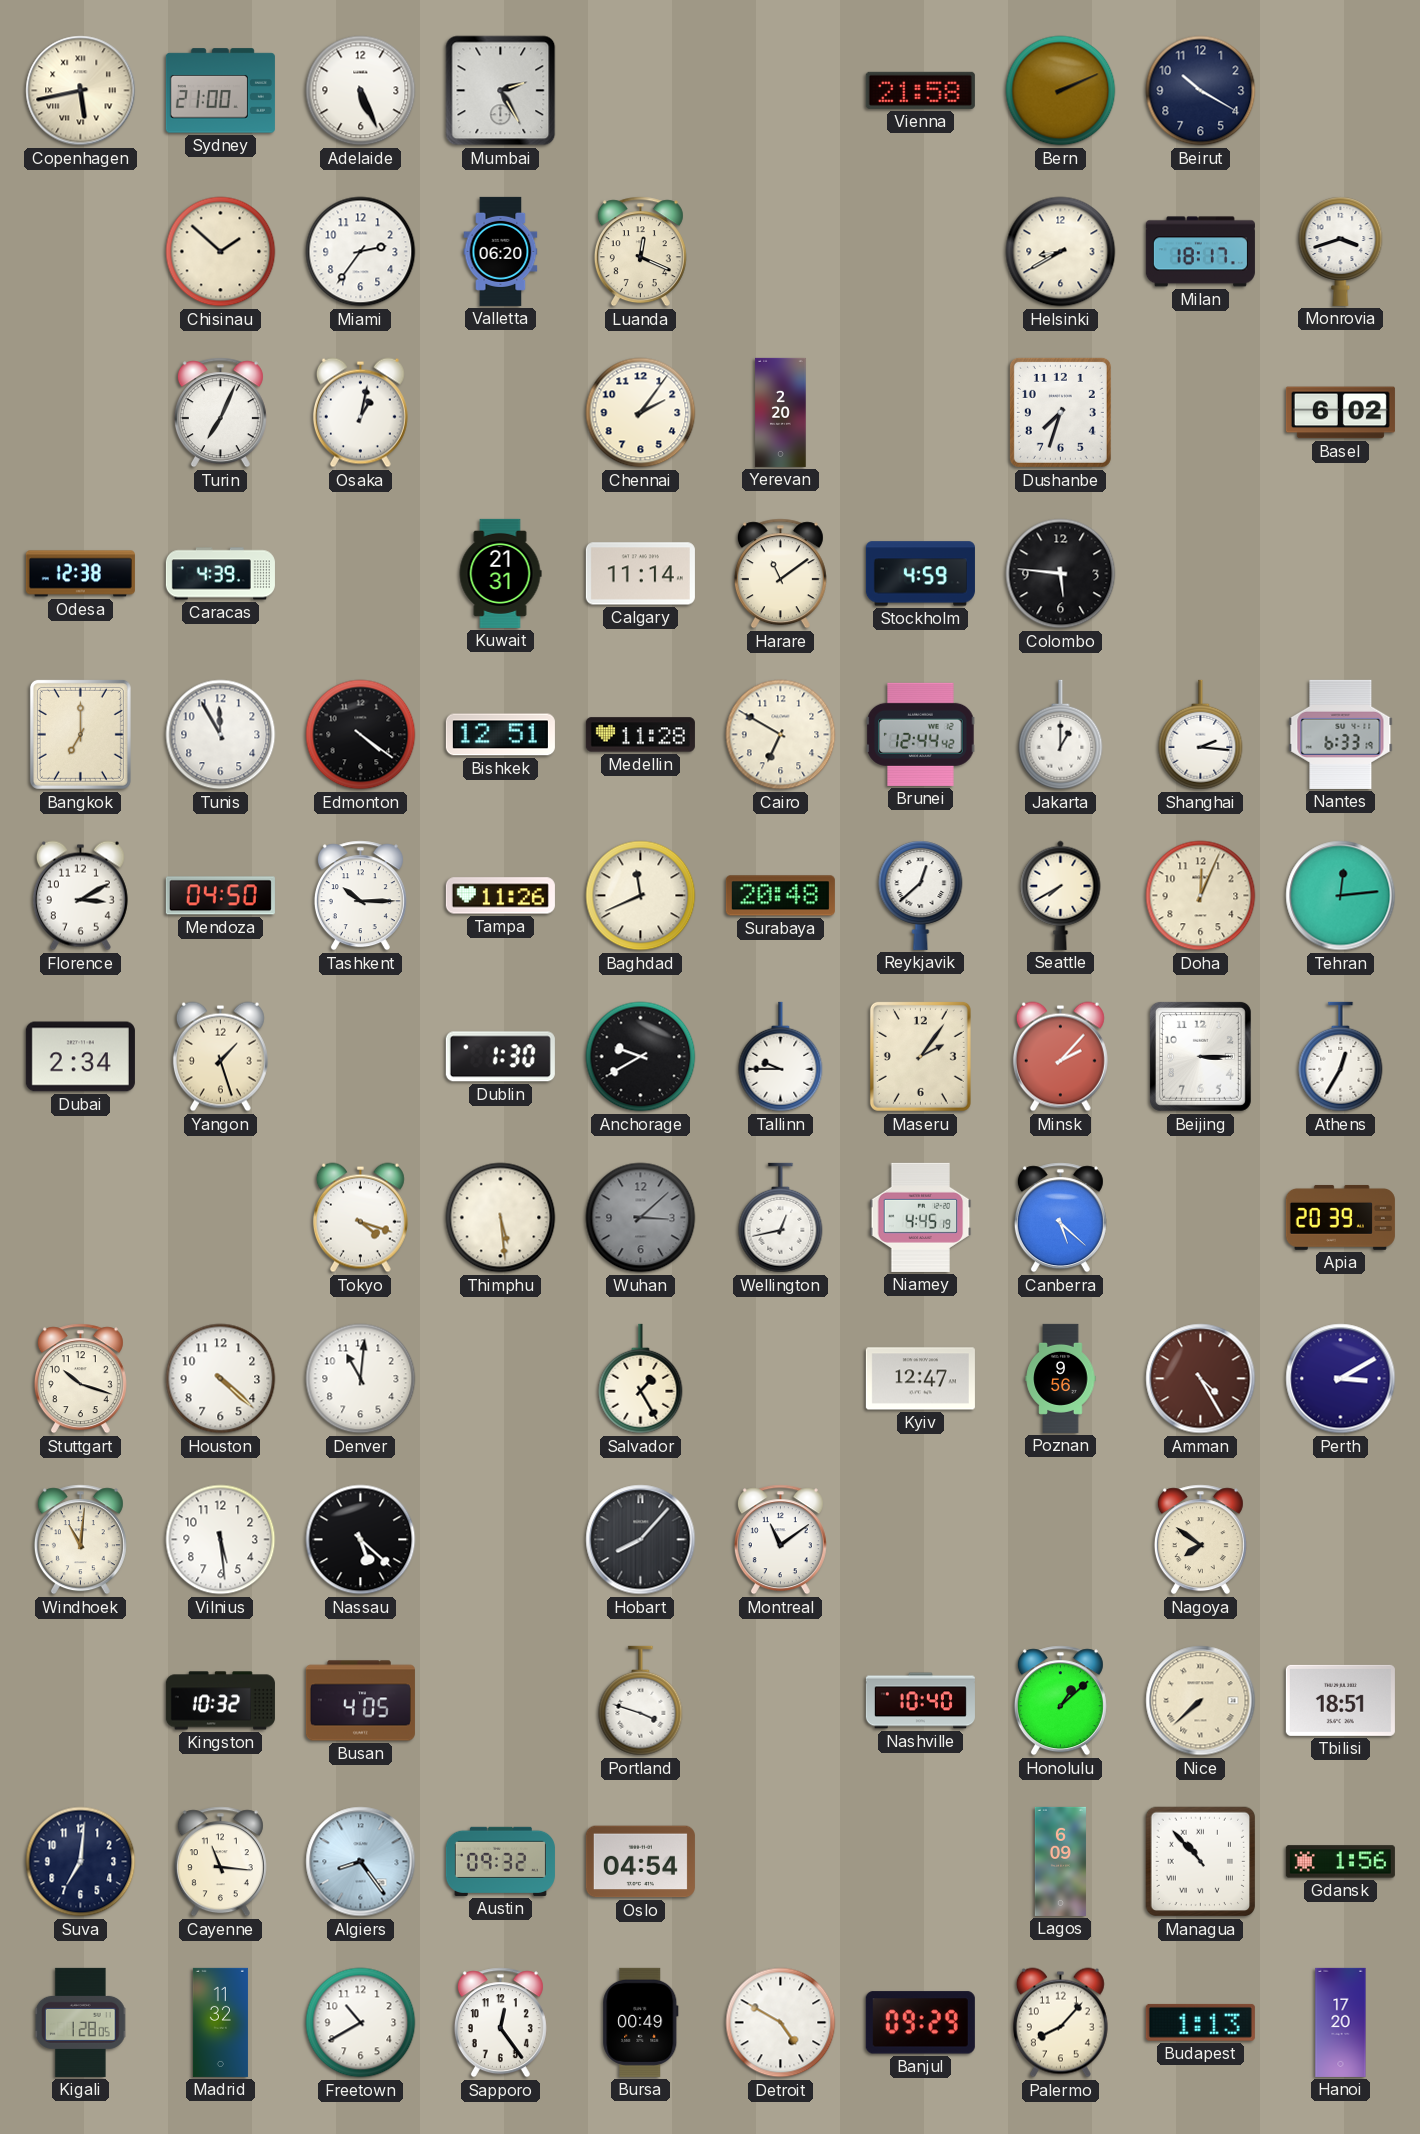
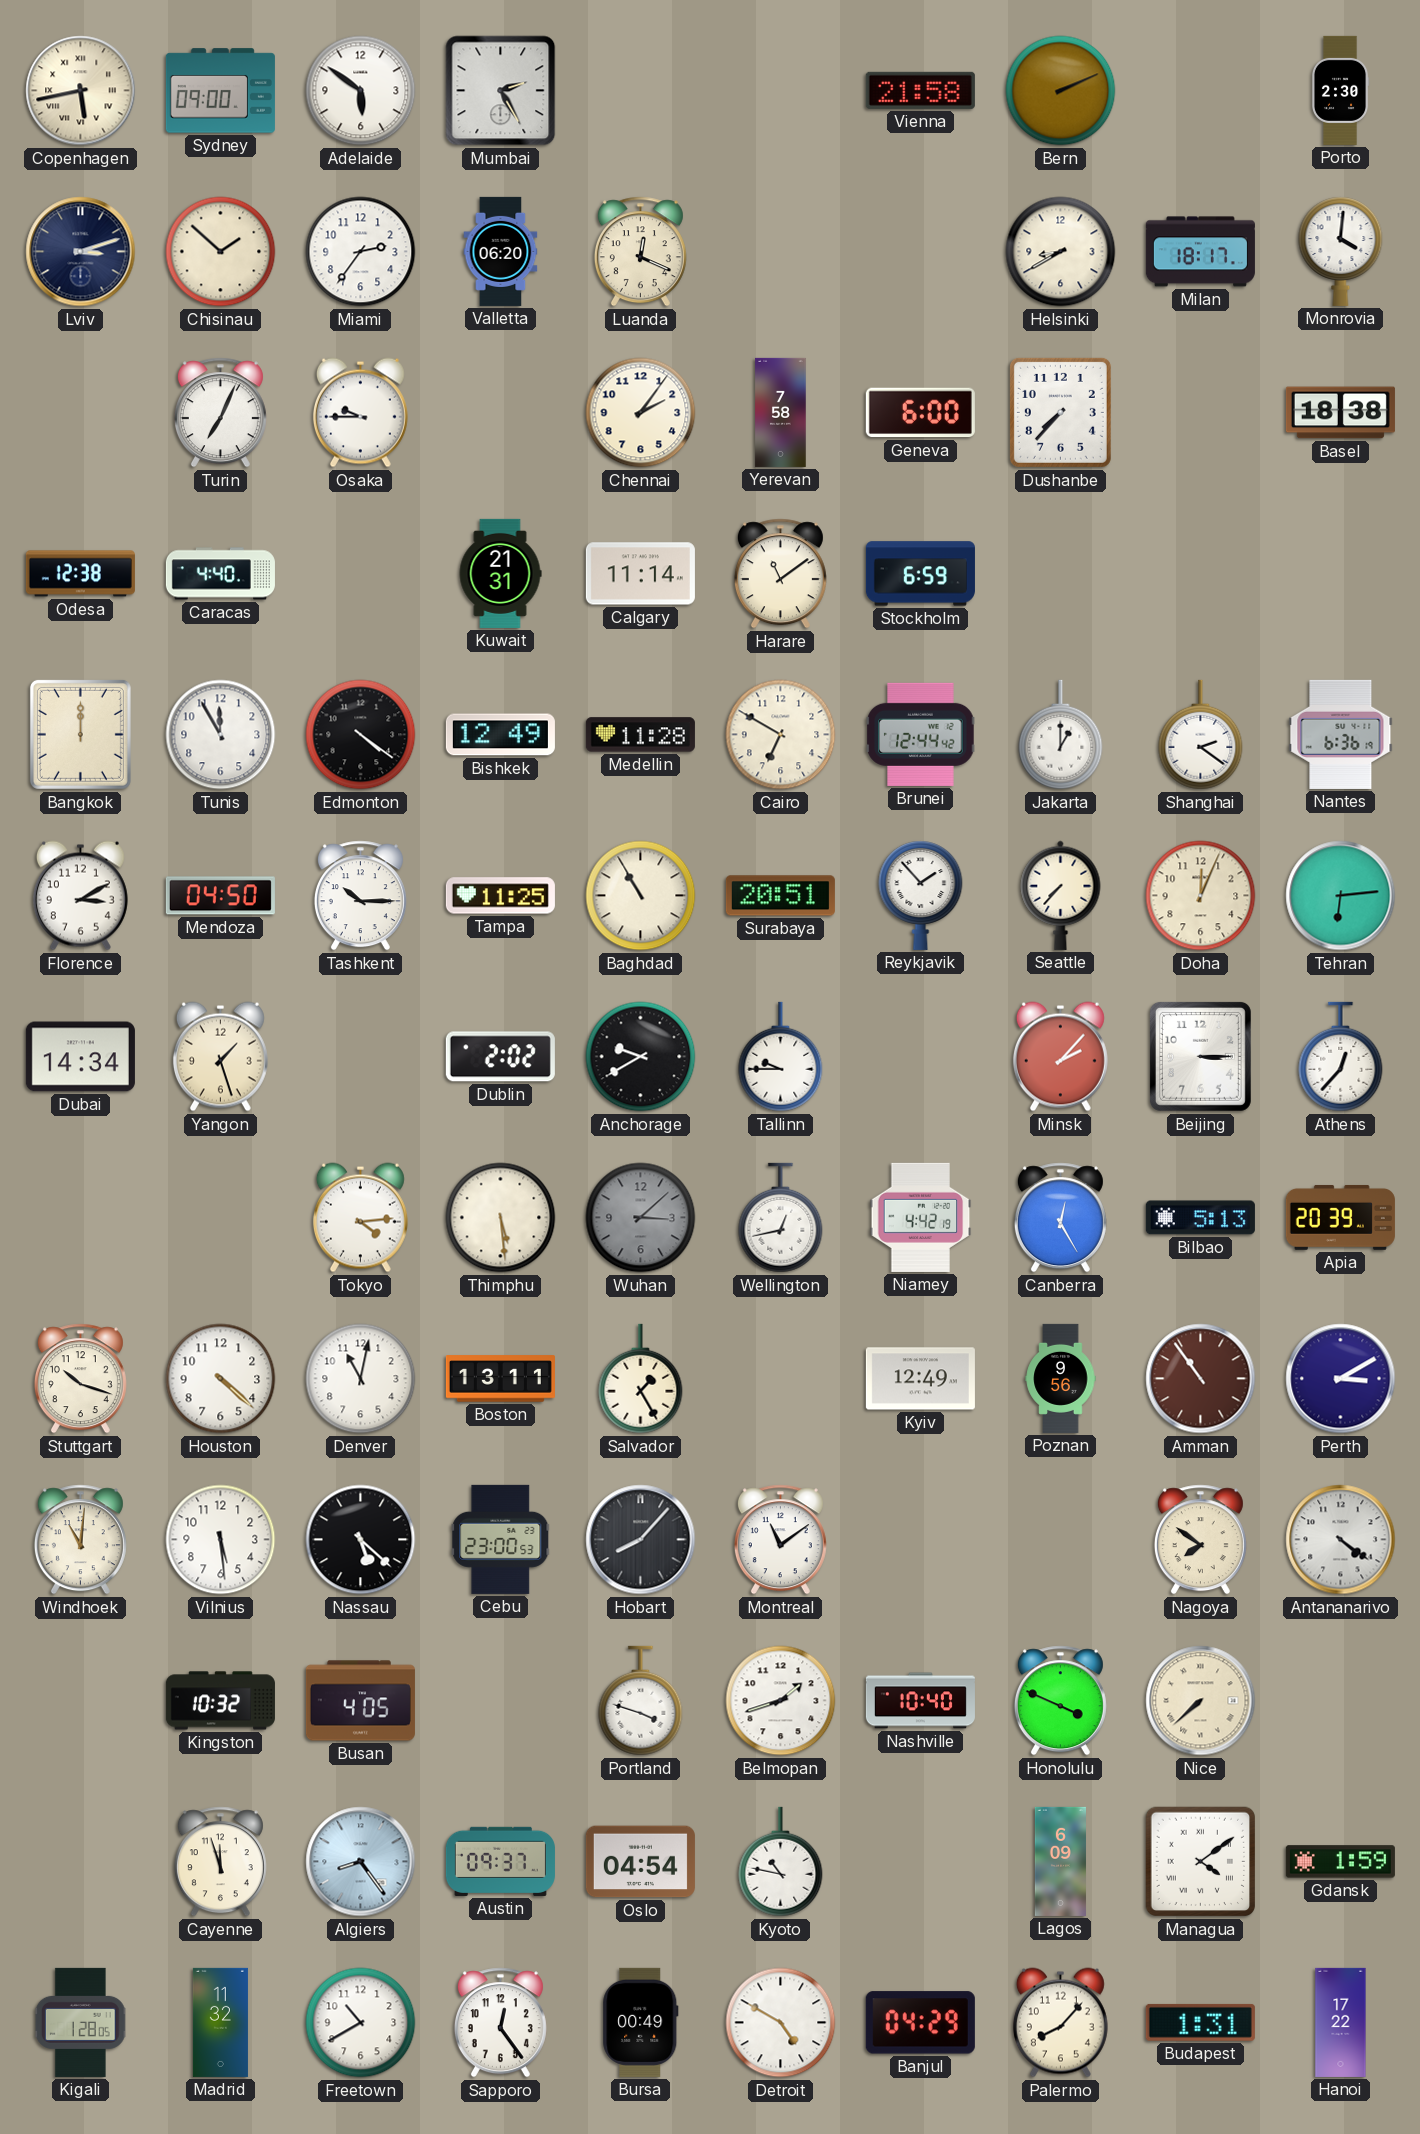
Sydney: 21:00 -> 09:00
Adelaide: 5:26 -> 5:51
Beirut: 10:20 -> none
Porto: none -> 2:30
Lviv: none -> 3:12
Monrovia: 3:42 -> 4:01
Osaka: 1:02 -> 9:45
Yerevan: 2:20 -> 7:58
Geneva: none -> 6:00
Dushanbe: 7:33 -> 7:37
Basel: 6:02 -> 18:38
Caracas: 4:39 -> 4:40
Stockholm: 4:59 -> 6:59
Colombo: 5:46 -> none
Bangkok: 7:00 -> 12:00
Bishkek: 12:51 -> 12:49
Shanghai: 2:16 -> 2:21
Nantes: 6:33 -> 6:36
Tampa: 11:26 -> 11:25
Baghdad: 11:41 -> 10:55
Surabaya: 20:48 -> 20:51
Reykjavik: 12:38 -> 1:53
Seattle: 7:40 -> 7:37
Tehran: 12:14 -> 6:14
Dubai: 2:34 -> 14:34
Dublin: 1:30 -> 2:02
Maseru: 2:06 -> none
Athens: 12:35 -> 12:37
Tokyo: 4:18 -> 4:14
Niamey: 4:45 -> 4:42
Canberra: 5:22 -> 12:25
Bilbao: none -> 5:13
Denver: 11:01 -> 11:02
Boston: none -> 13:11
Kyiv: 12:47 -> 12:49
Amman: 4:25 -> 10:54
Cebu: none -> 23:00
Antananarivo: none -> 4:21
Belmopan: none -> 1:42
Honolulu: 1:08 -> 3:49
Tbilisi: 18:51 -> none
Suva: 7:01 -> none
Cayenne: 11:16 -> 11:57
Austin: 09:32 -> 09:37
Kyoto: none -> 10:47
Managua: 10:53 -> 4:09
Gdansk: 1:56 -> 1:59
Banjul: 09:29 -> 04:29
Budapest: 1:13 -> 1:31
Hanoi: 17:20 -> 17:22
